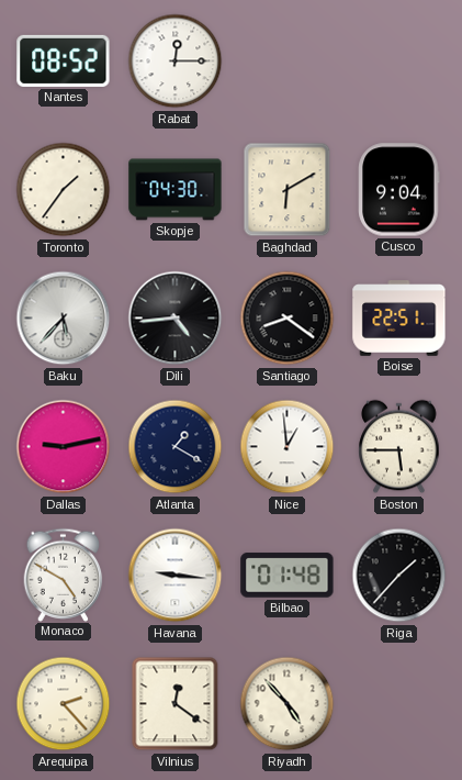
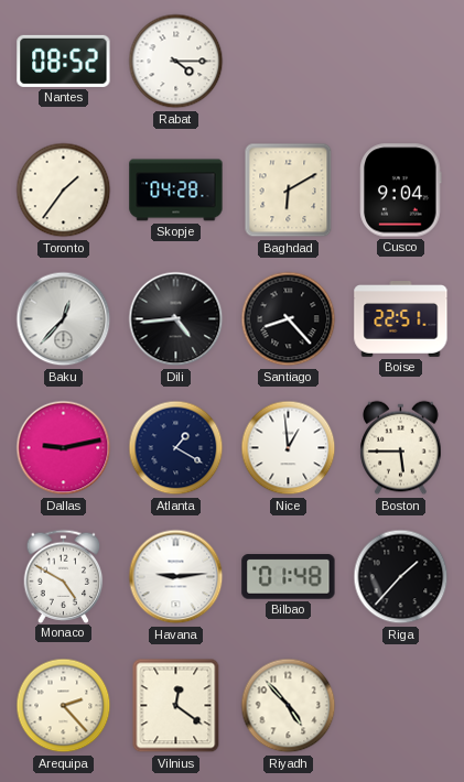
Rabat: 12:15 -> 4:15
Skopje: 04:30 -> 04:28
Baku: 5:37 -> 12:37
Santiago: 8:21 -> 8:23
Havana: 9:16 -> 9:14
